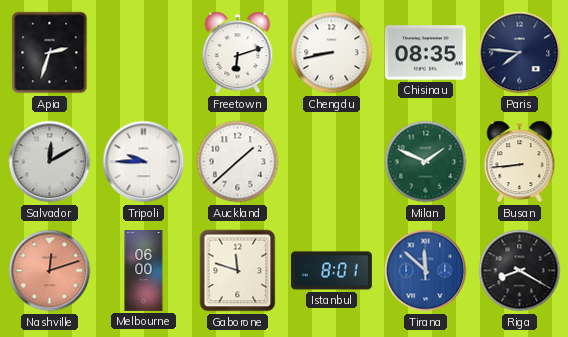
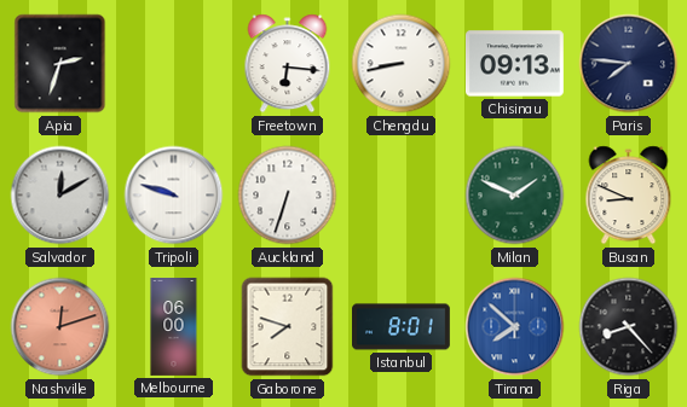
Freetown: 6:12 -> 6:16
Chisinau: 08:35 -> 09:13
Tripoli: 9:45 -> 9:48
Auckland: 1:38 -> 6:33
Busan: 8:44 -> 8:49
Gaborone: 11:48 -> 7:48
Tirana: 11:52 -> 7:52
Riga: 8:20 -> 8:23
